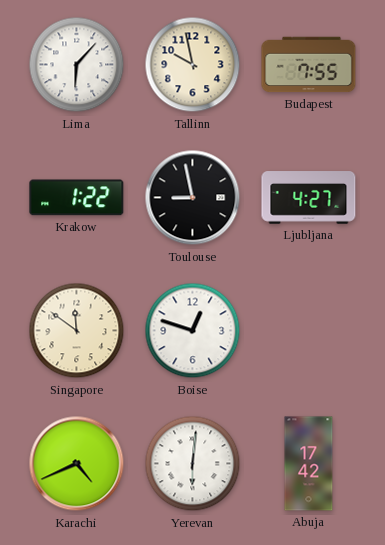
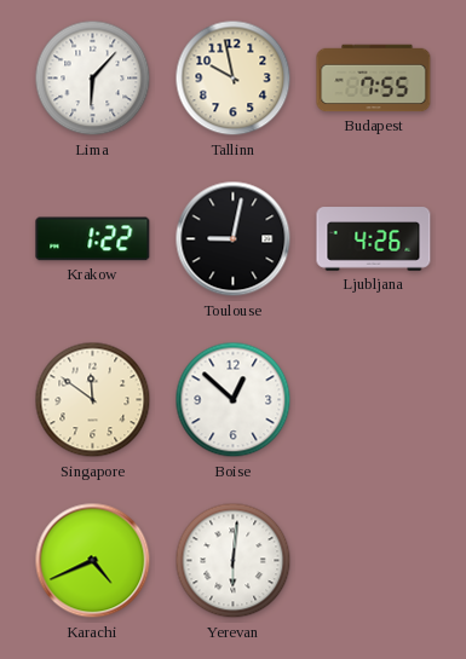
Toulouse: 8:58 -> 9:02
Ljubljana: 4:27 -> 4:26
Boise: 12:48 -> 12:52
Abuja: 17:42 -> none
